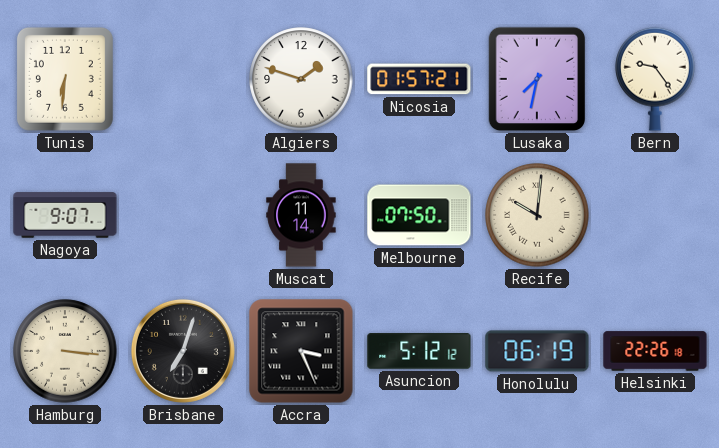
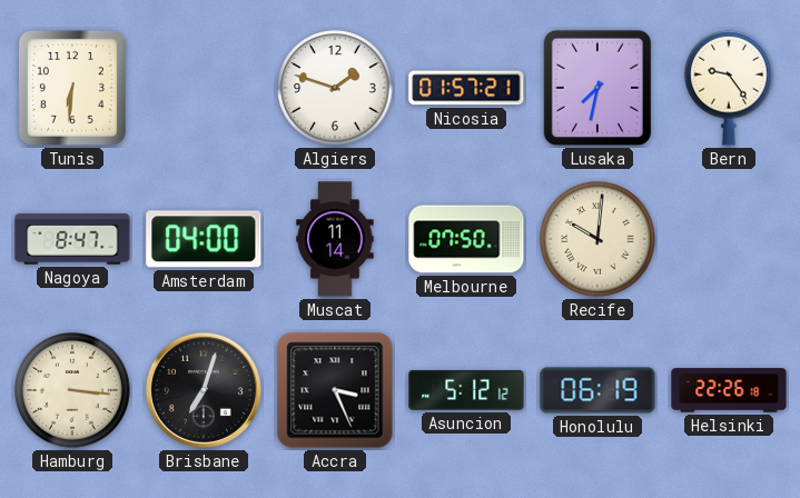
Nagoya: 9:07 -> 8:47
Amsterdam: none -> 04:00
